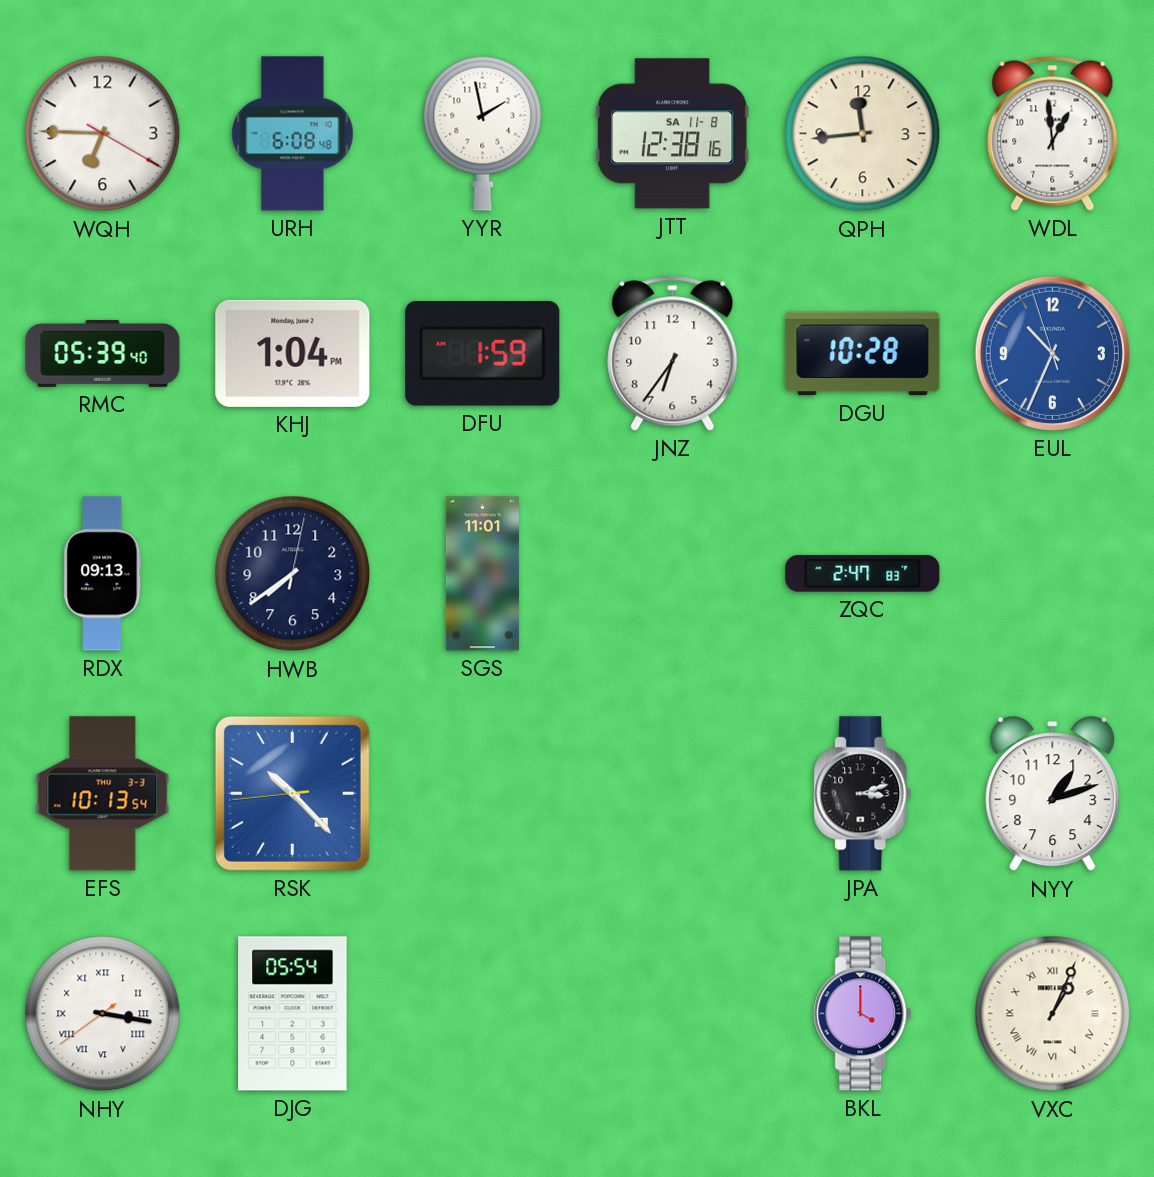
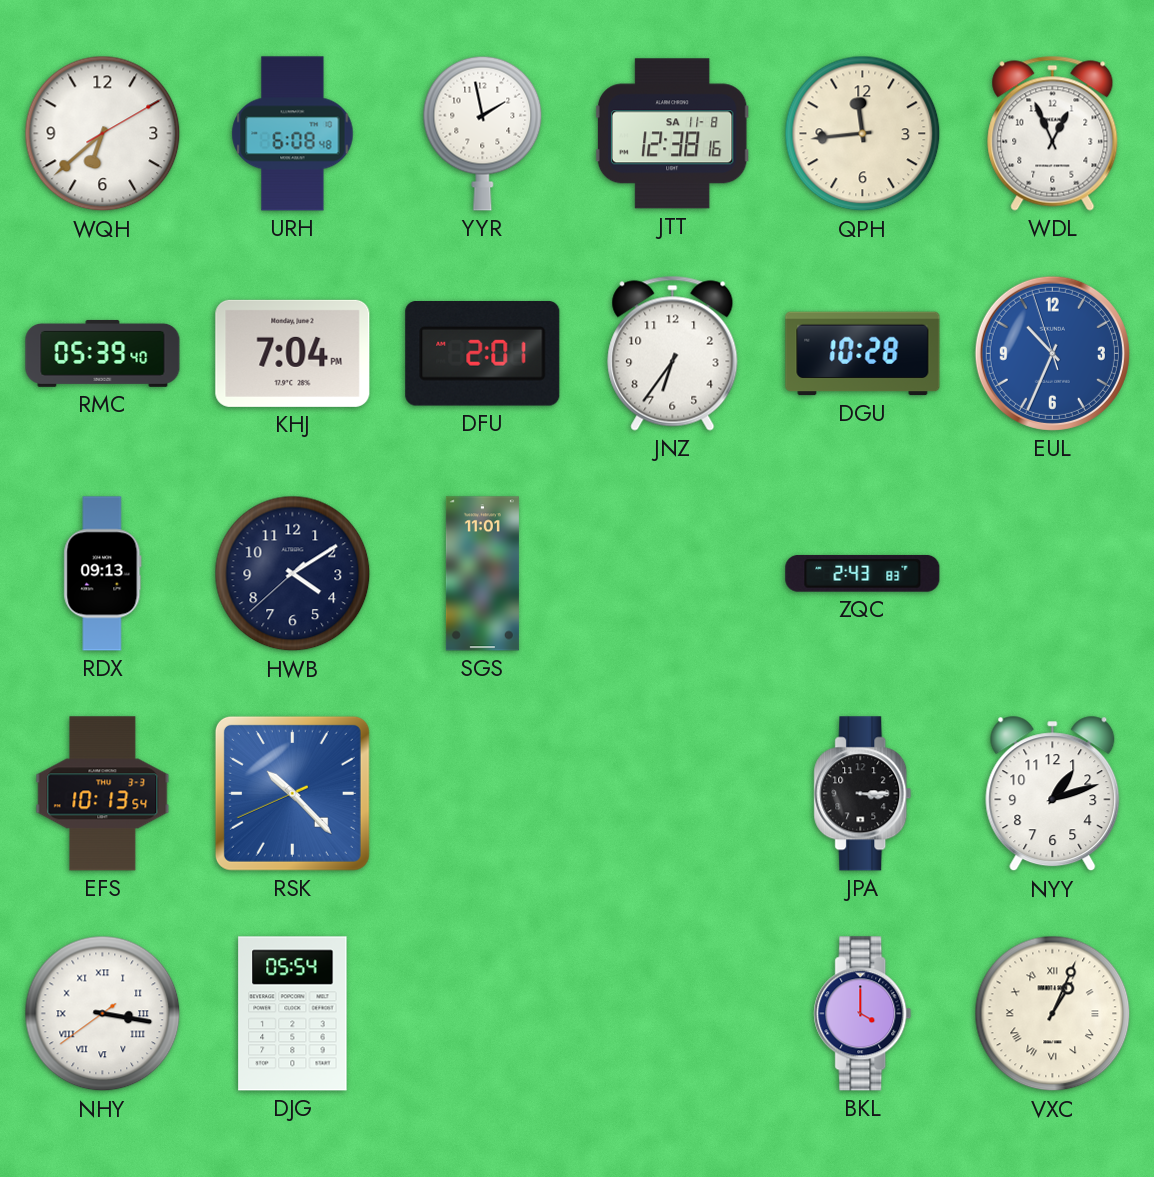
WQH: 6:45 -> 6:38
WDL: 12:59 -> 12:56
KHJ: 1:04 -> 7:04
DFU: 1:59 -> 2:01
HWB: 7:39 -> 4:09
ZQC: 2:47 -> 2:43
RSK: 10:22:44 -> 10:22:41
JPA: 3:12 -> 3:15
